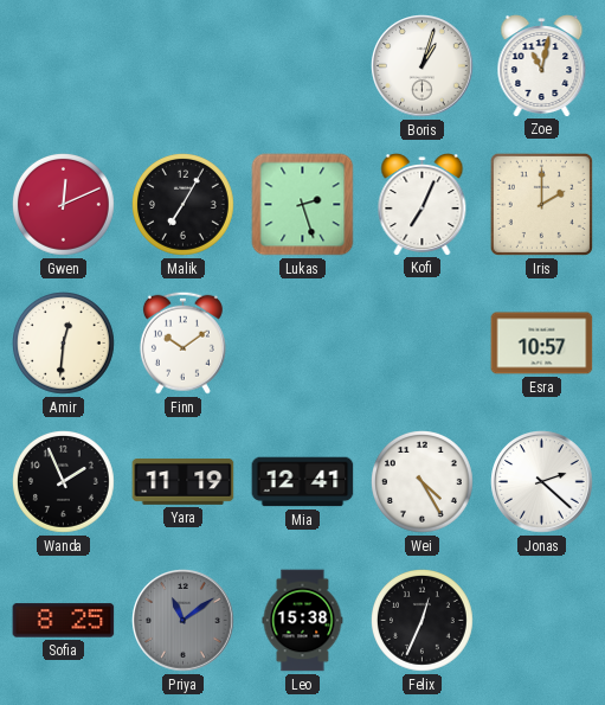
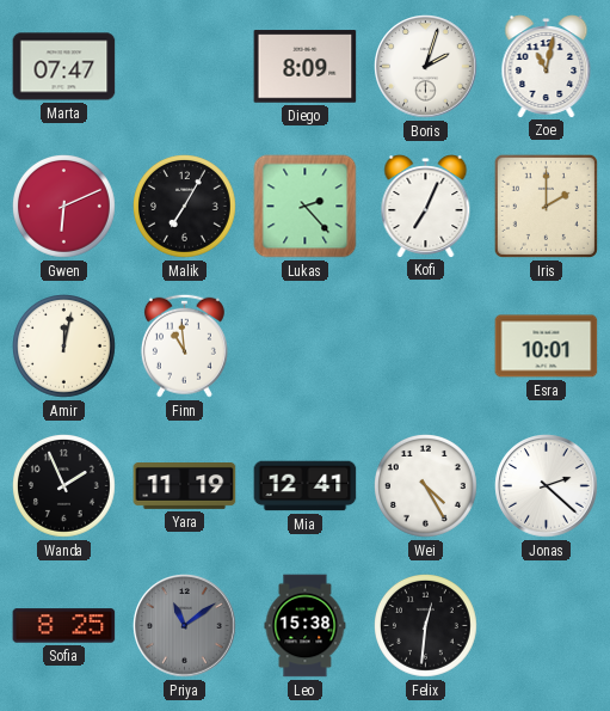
Marta: none -> 07:47
Diego: none -> 8:09
Boris: 1:03 -> 2:03
Gwen: 12:11 -> 6:11
Lukas: 2:27 -> 2:23
Amir: 12:31 -> 12:02
Finn: 10:09 -> 10:59
Esra: 10:57 -> 10:01
Felix: 12:34 -> 12:31
